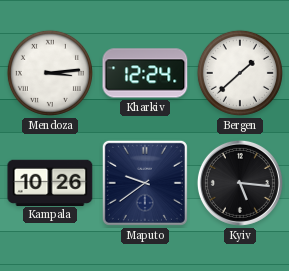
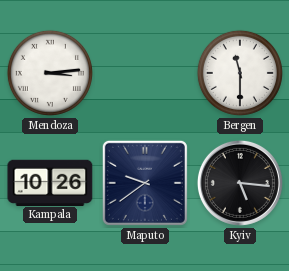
Kharkiv: 12:24 -> none
Bergen: 1:38 -> 11:30
